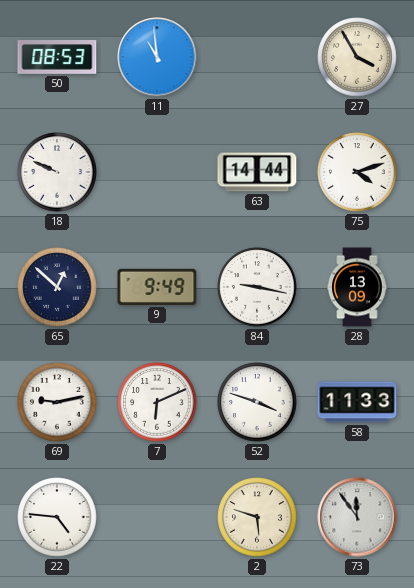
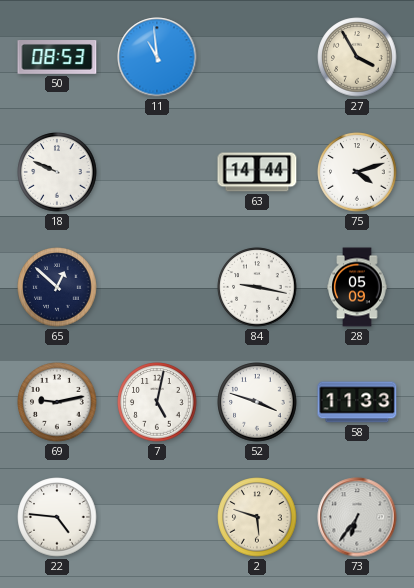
9: 9:49 -> none
28: 13:09 -> 05:09
7: 6:11 -> 5:02
73: 11:54 -> 6:36
